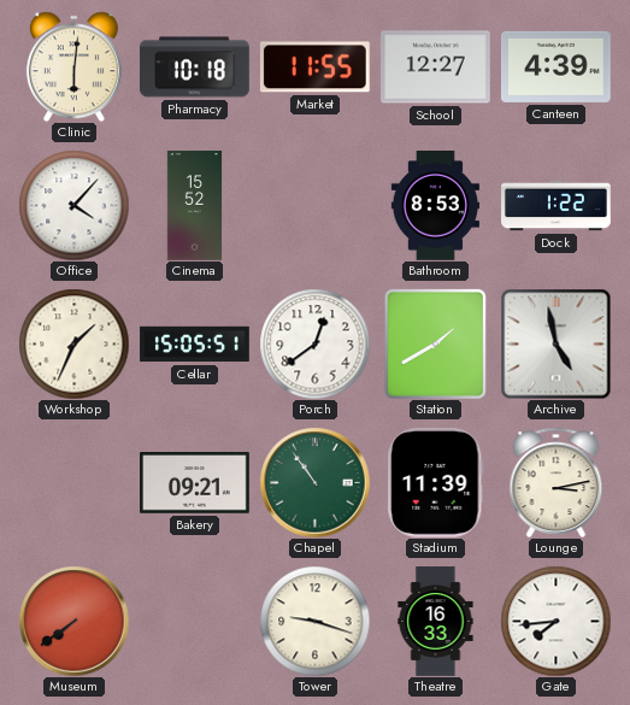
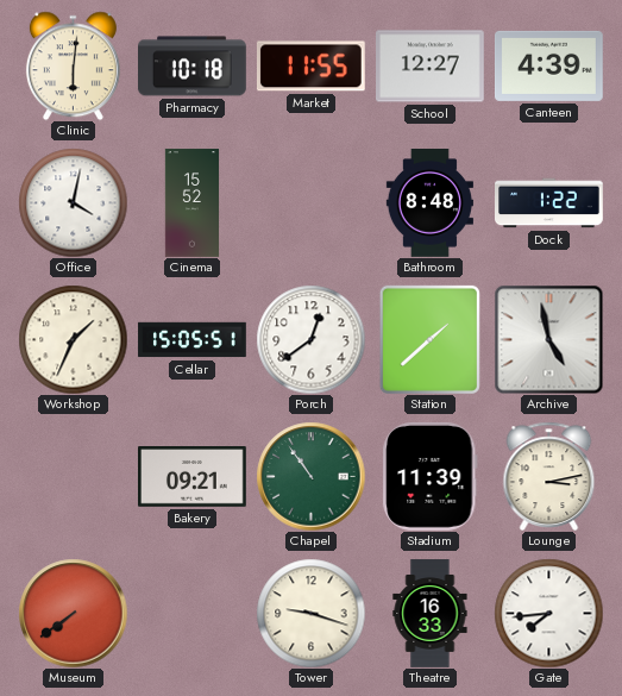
Office: 4:07 -> 4:02
Bathroom: 8:53 -> 8:48
Station: 1:40 -> 1:38
